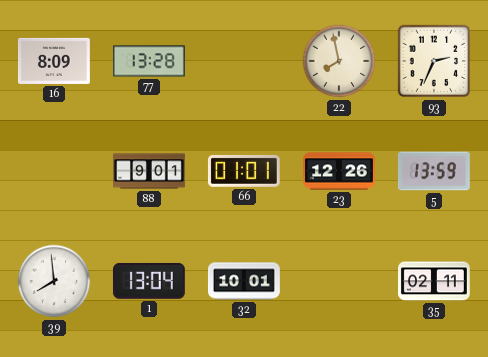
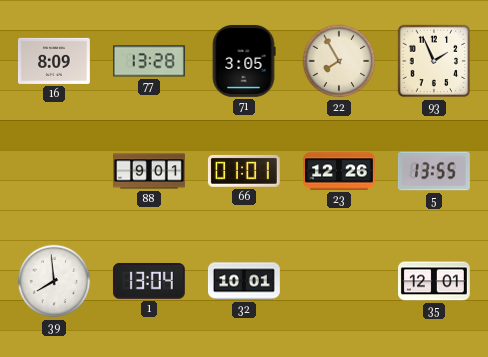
71: none -> 3:05
22: 7:58 -> 7:55
93: 2:34 -> 1:56
5: 13:59 -> 13:55
35: 02:11 -> 12:01
